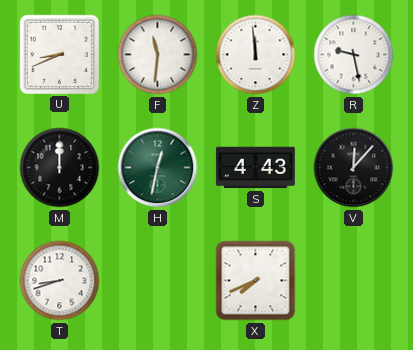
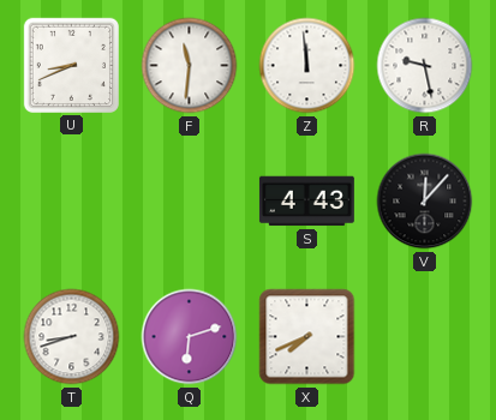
M: 12:00 -> none
H: 12:32 -> none
Q: none -> 6:12
